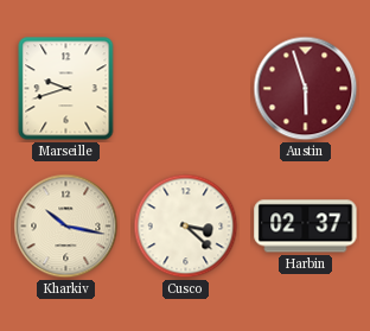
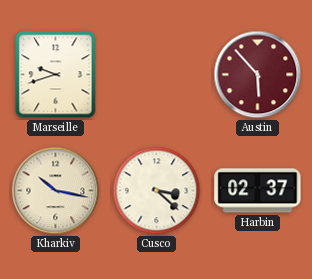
Austin: 5:57 -> 5:53
